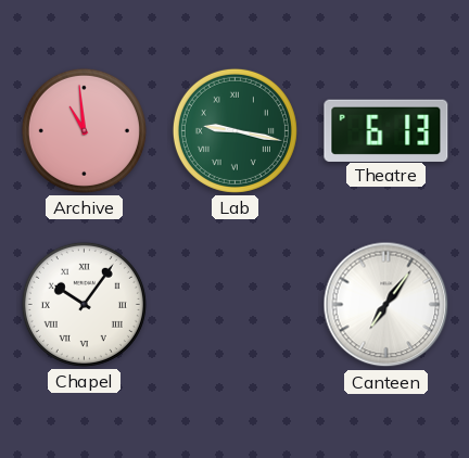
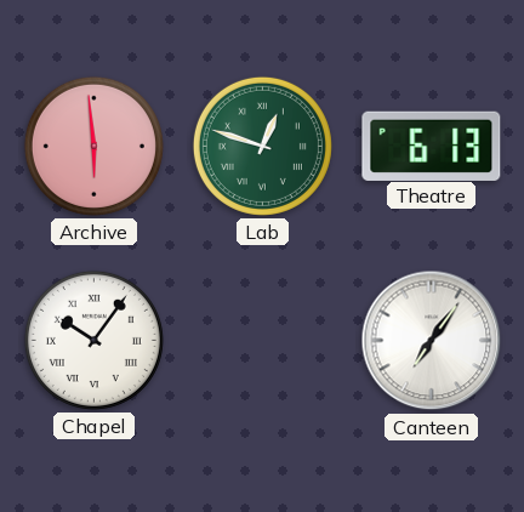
Archive: 10:59 -> 5:59
Lab: 9:17 -> 12:48
